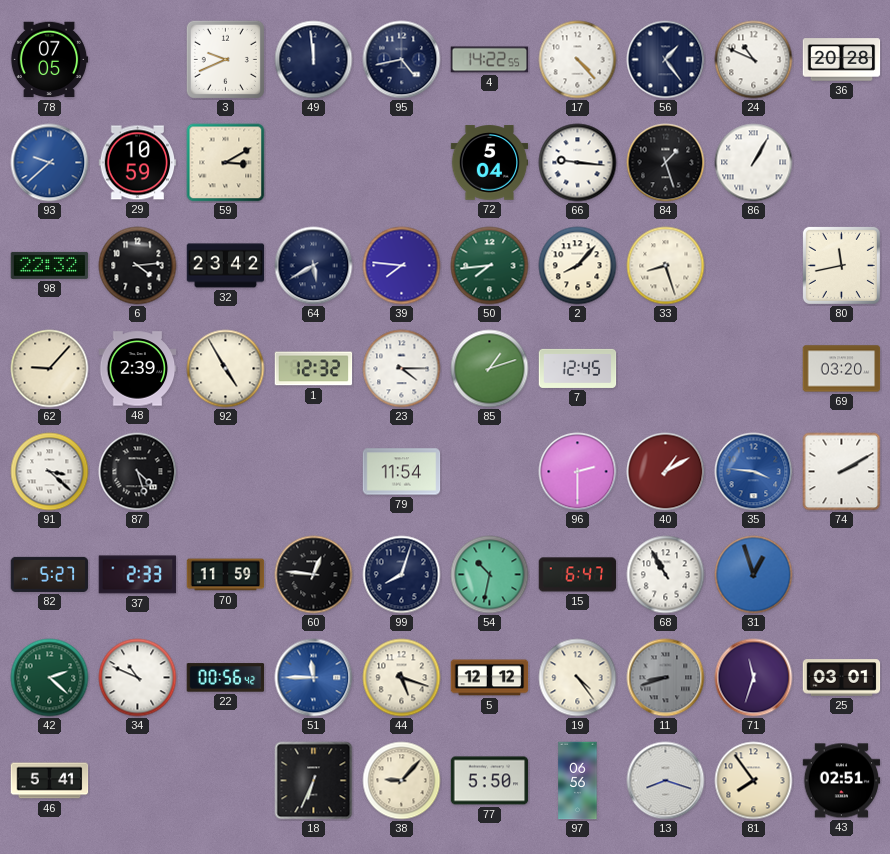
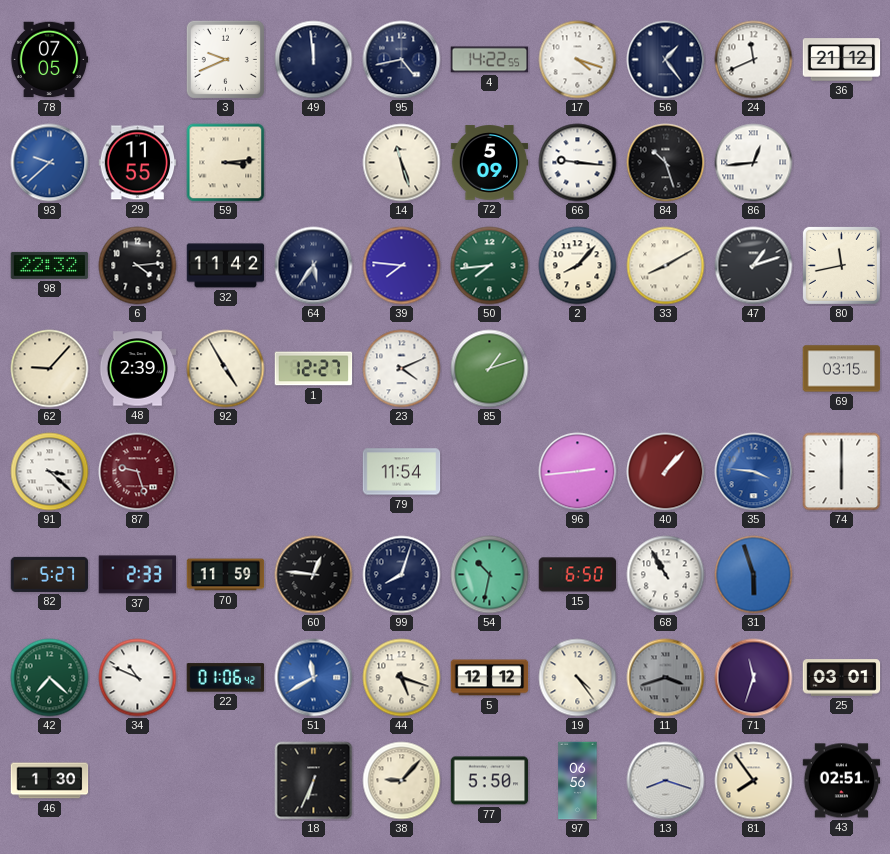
17: 4:23 -> 4:18
24: 10:49 -> 11:41
36: 20:28 -> 21:12
29: 10:59 -> 11:55
59: 3:10 -> 3:14
14: none -> 11:27
72: 5:04 -> 5:09
84: 1:27 -> 10:27
86: 1:05 -> 12:44
32: 23:42 -> 11:42
64: 5:40 -> 5:36
33: 8:27 -> 8:10
47: none -> 1:12
1: 12:32 -> 12:27
23: 4:15 -> 4:11
7: 12:45 -> none
69: 03:20 -> 03:15
87: 4:27 -> 9:27
87 dial: black -> burgundy
96: 2:30 -> 2:44
40: 1:10 -> 1:07
74: 2:10 -> 6:00
15: 6:47 -> 6:50
31: 12:57 -> 5:57
42: 2:22 -> 7:22
22: 00:56 -> 01:06
51: 11:45 -> 11:40
11: 8:42 -> 3:42
46: 5:41 -> 1:30
